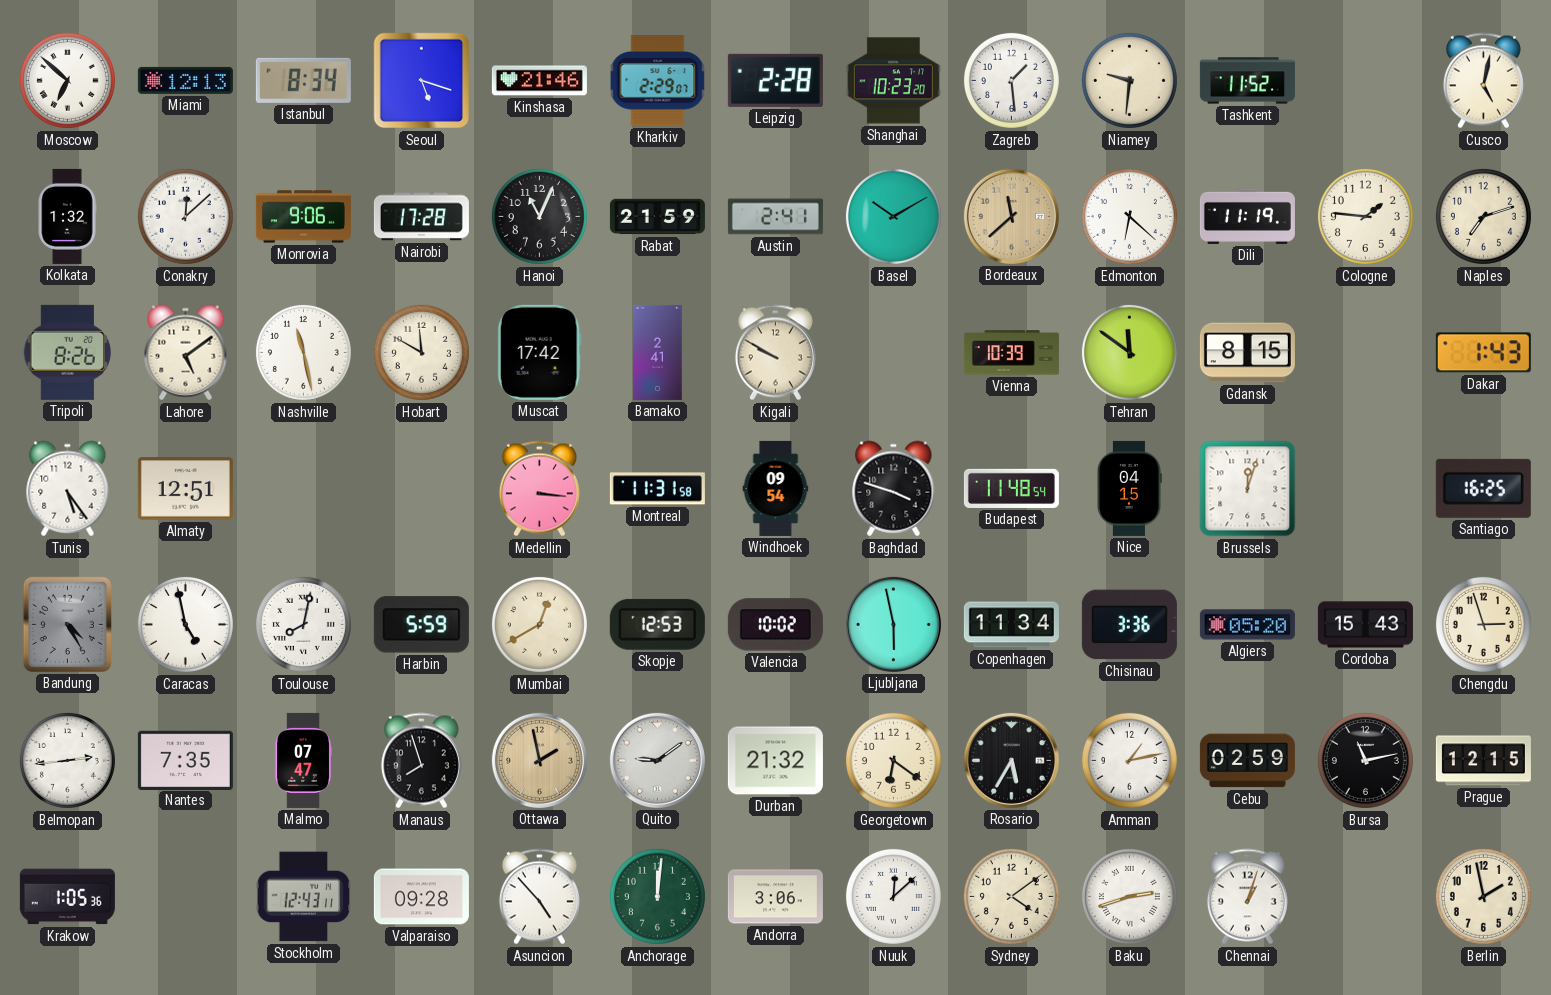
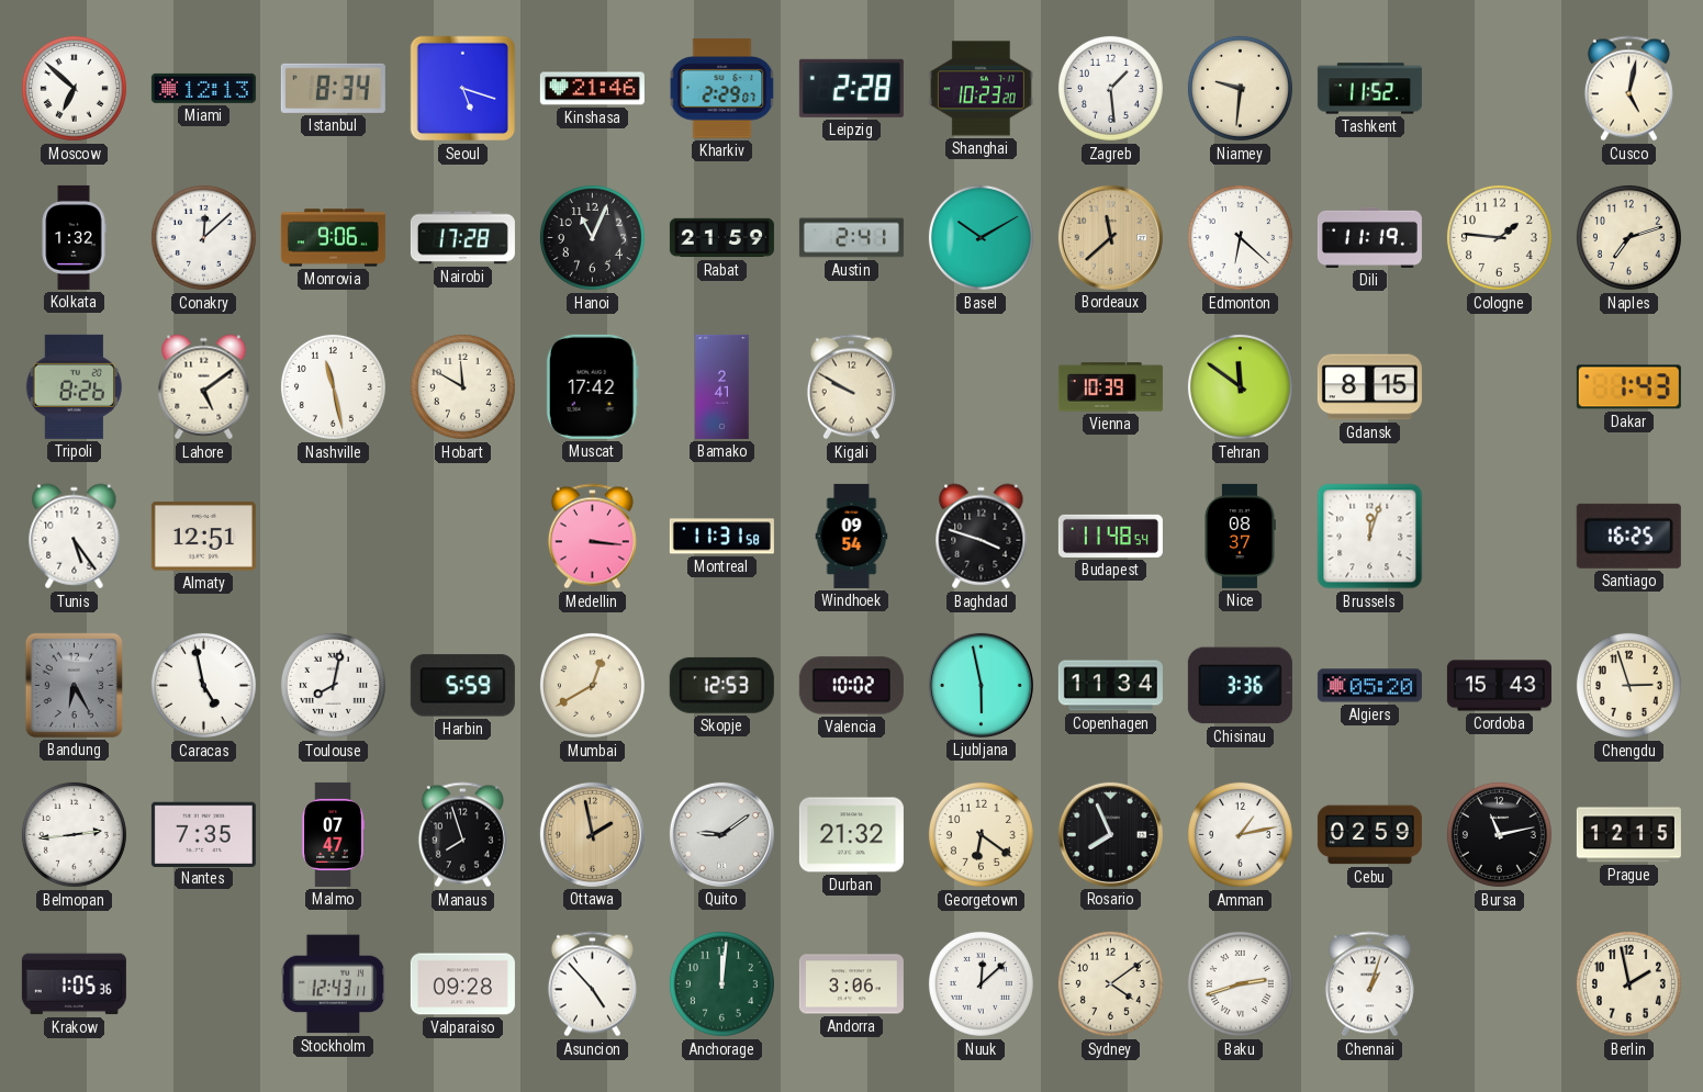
Nice: 04:15 -> 08:37
Bandung: 4:25 -> 6:25
Rosario: 5:35 -> 7:56
